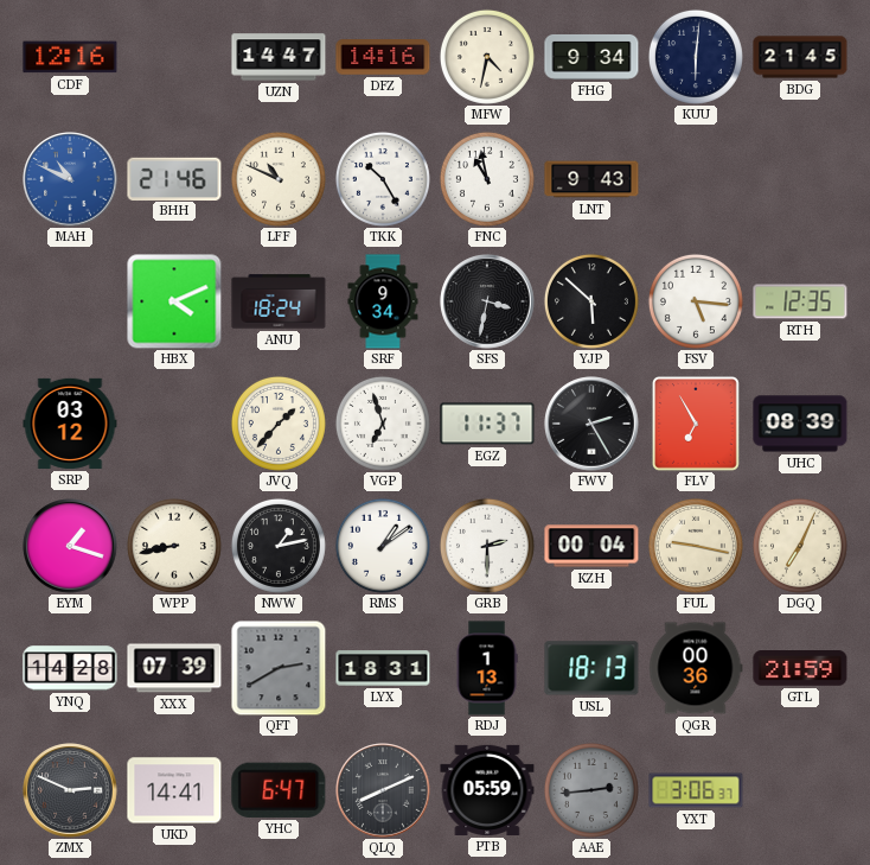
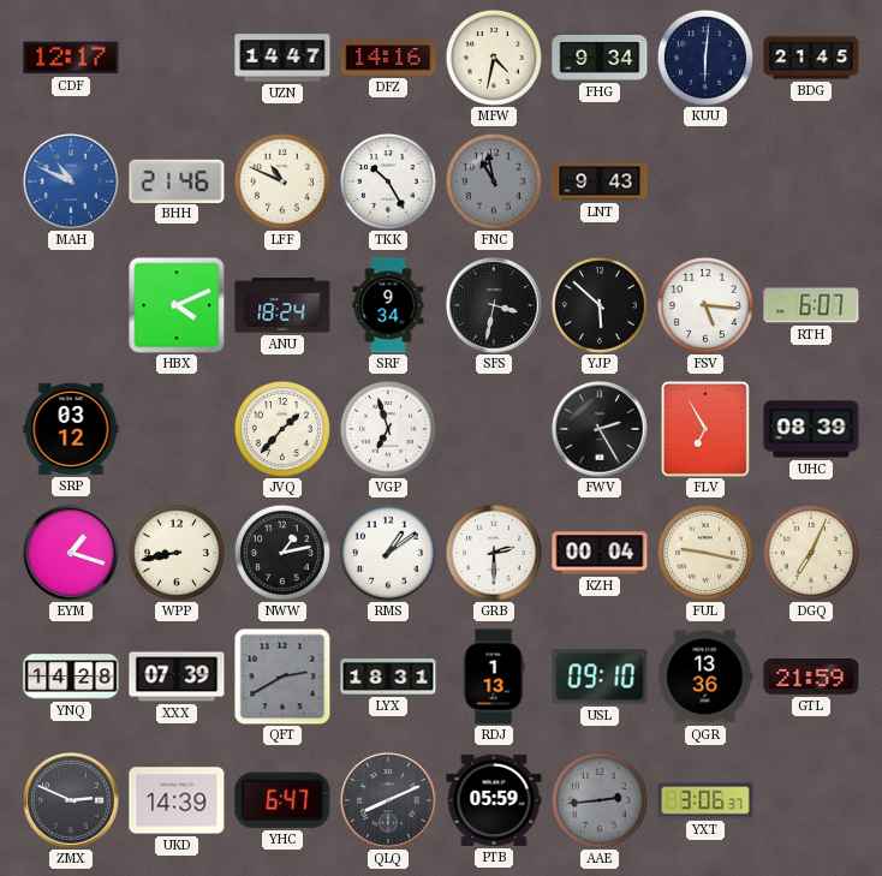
CDF: 12:16 -> 12:17
FNC dial: white -> grey
RTH: 12:35 -> 6:07
EGZ: 11:37 -> none
USL: 18:13 -> 09:10
QGR: 00:36 -> 13:36
UKD: 14:41 -> 14:39
